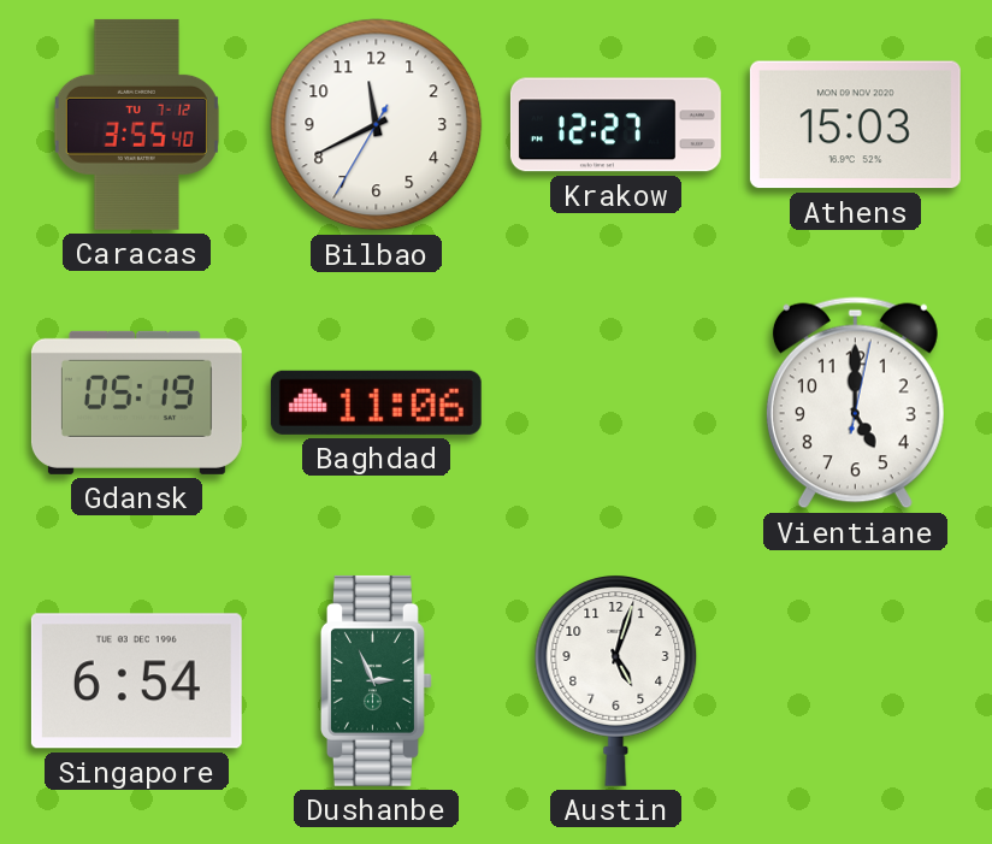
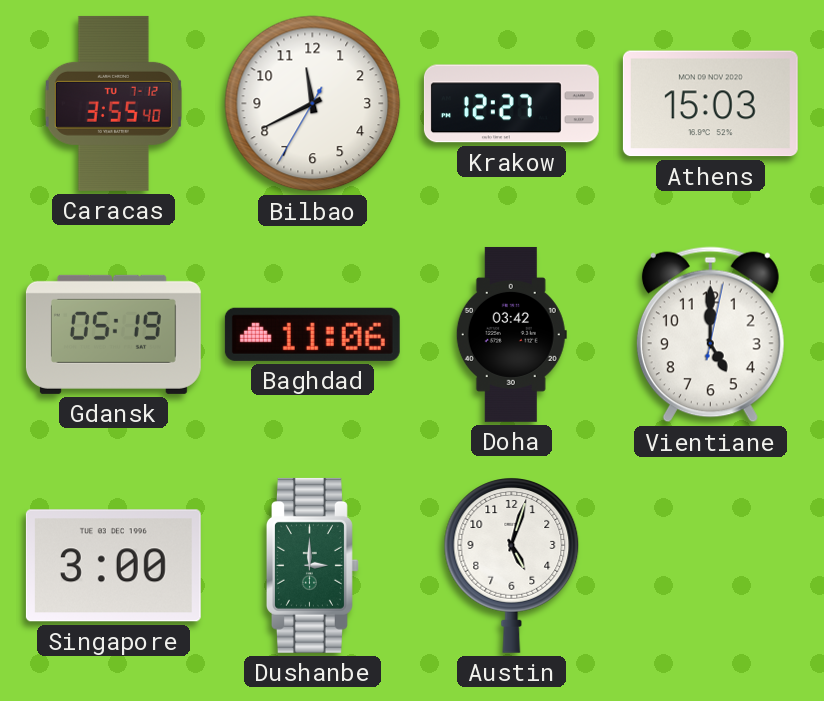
Doha: none -> 03:42
Singapore: 6:54 -> 3:00
Dushanbe: 2:56 -> 3:00
